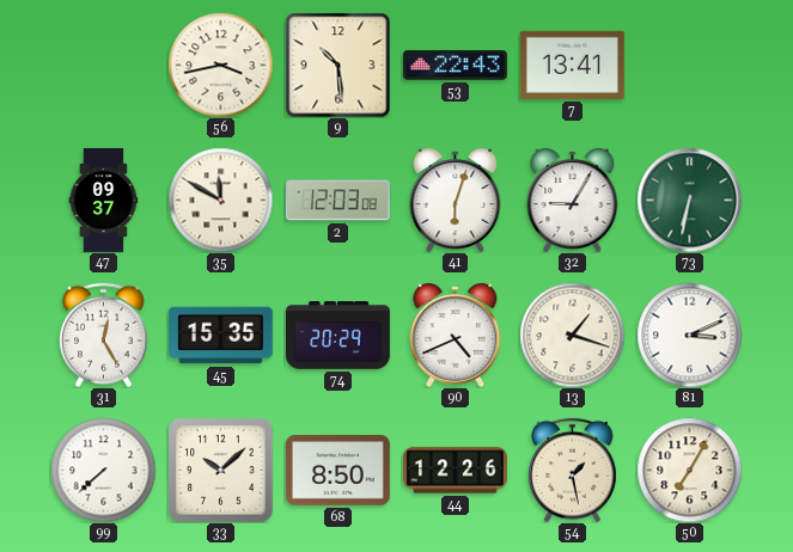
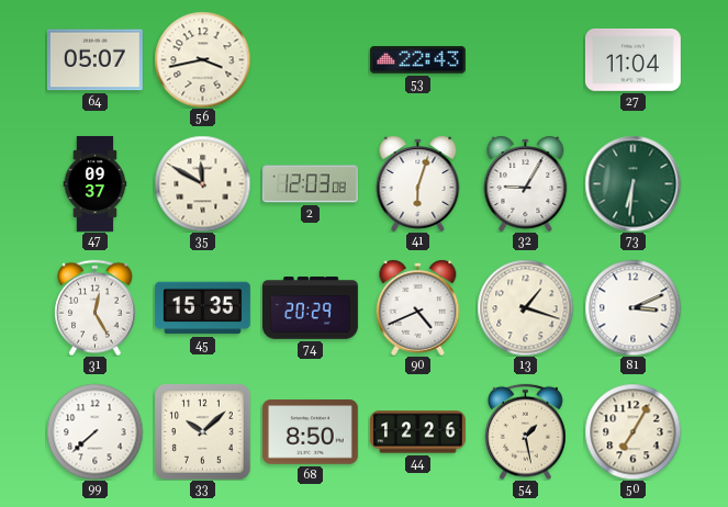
64: none -> 05:07
9: 10:29 -> none
7: 13:41 -> none
27: none -> 11:04
73: 6:32 -> 6:31
